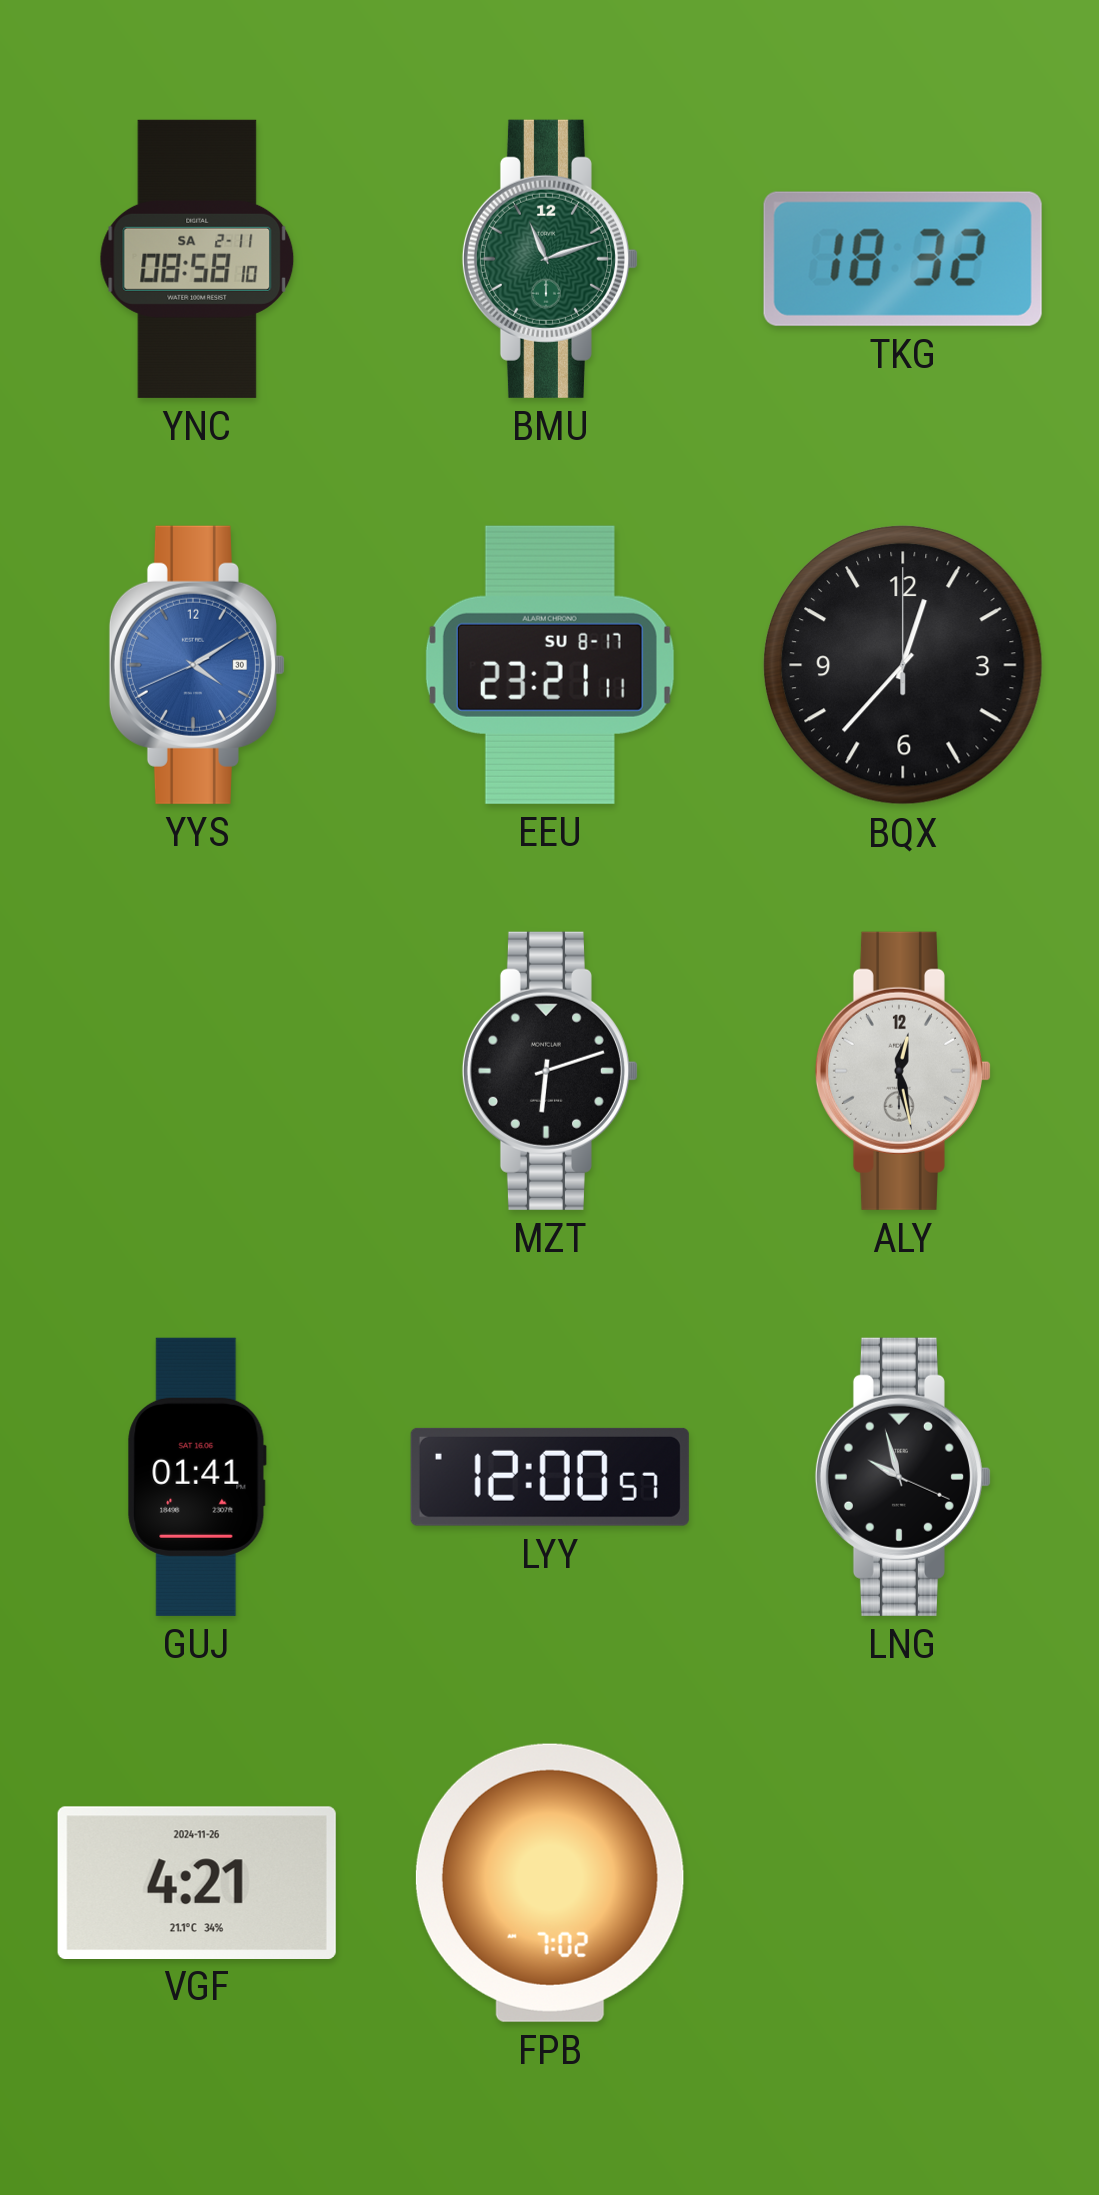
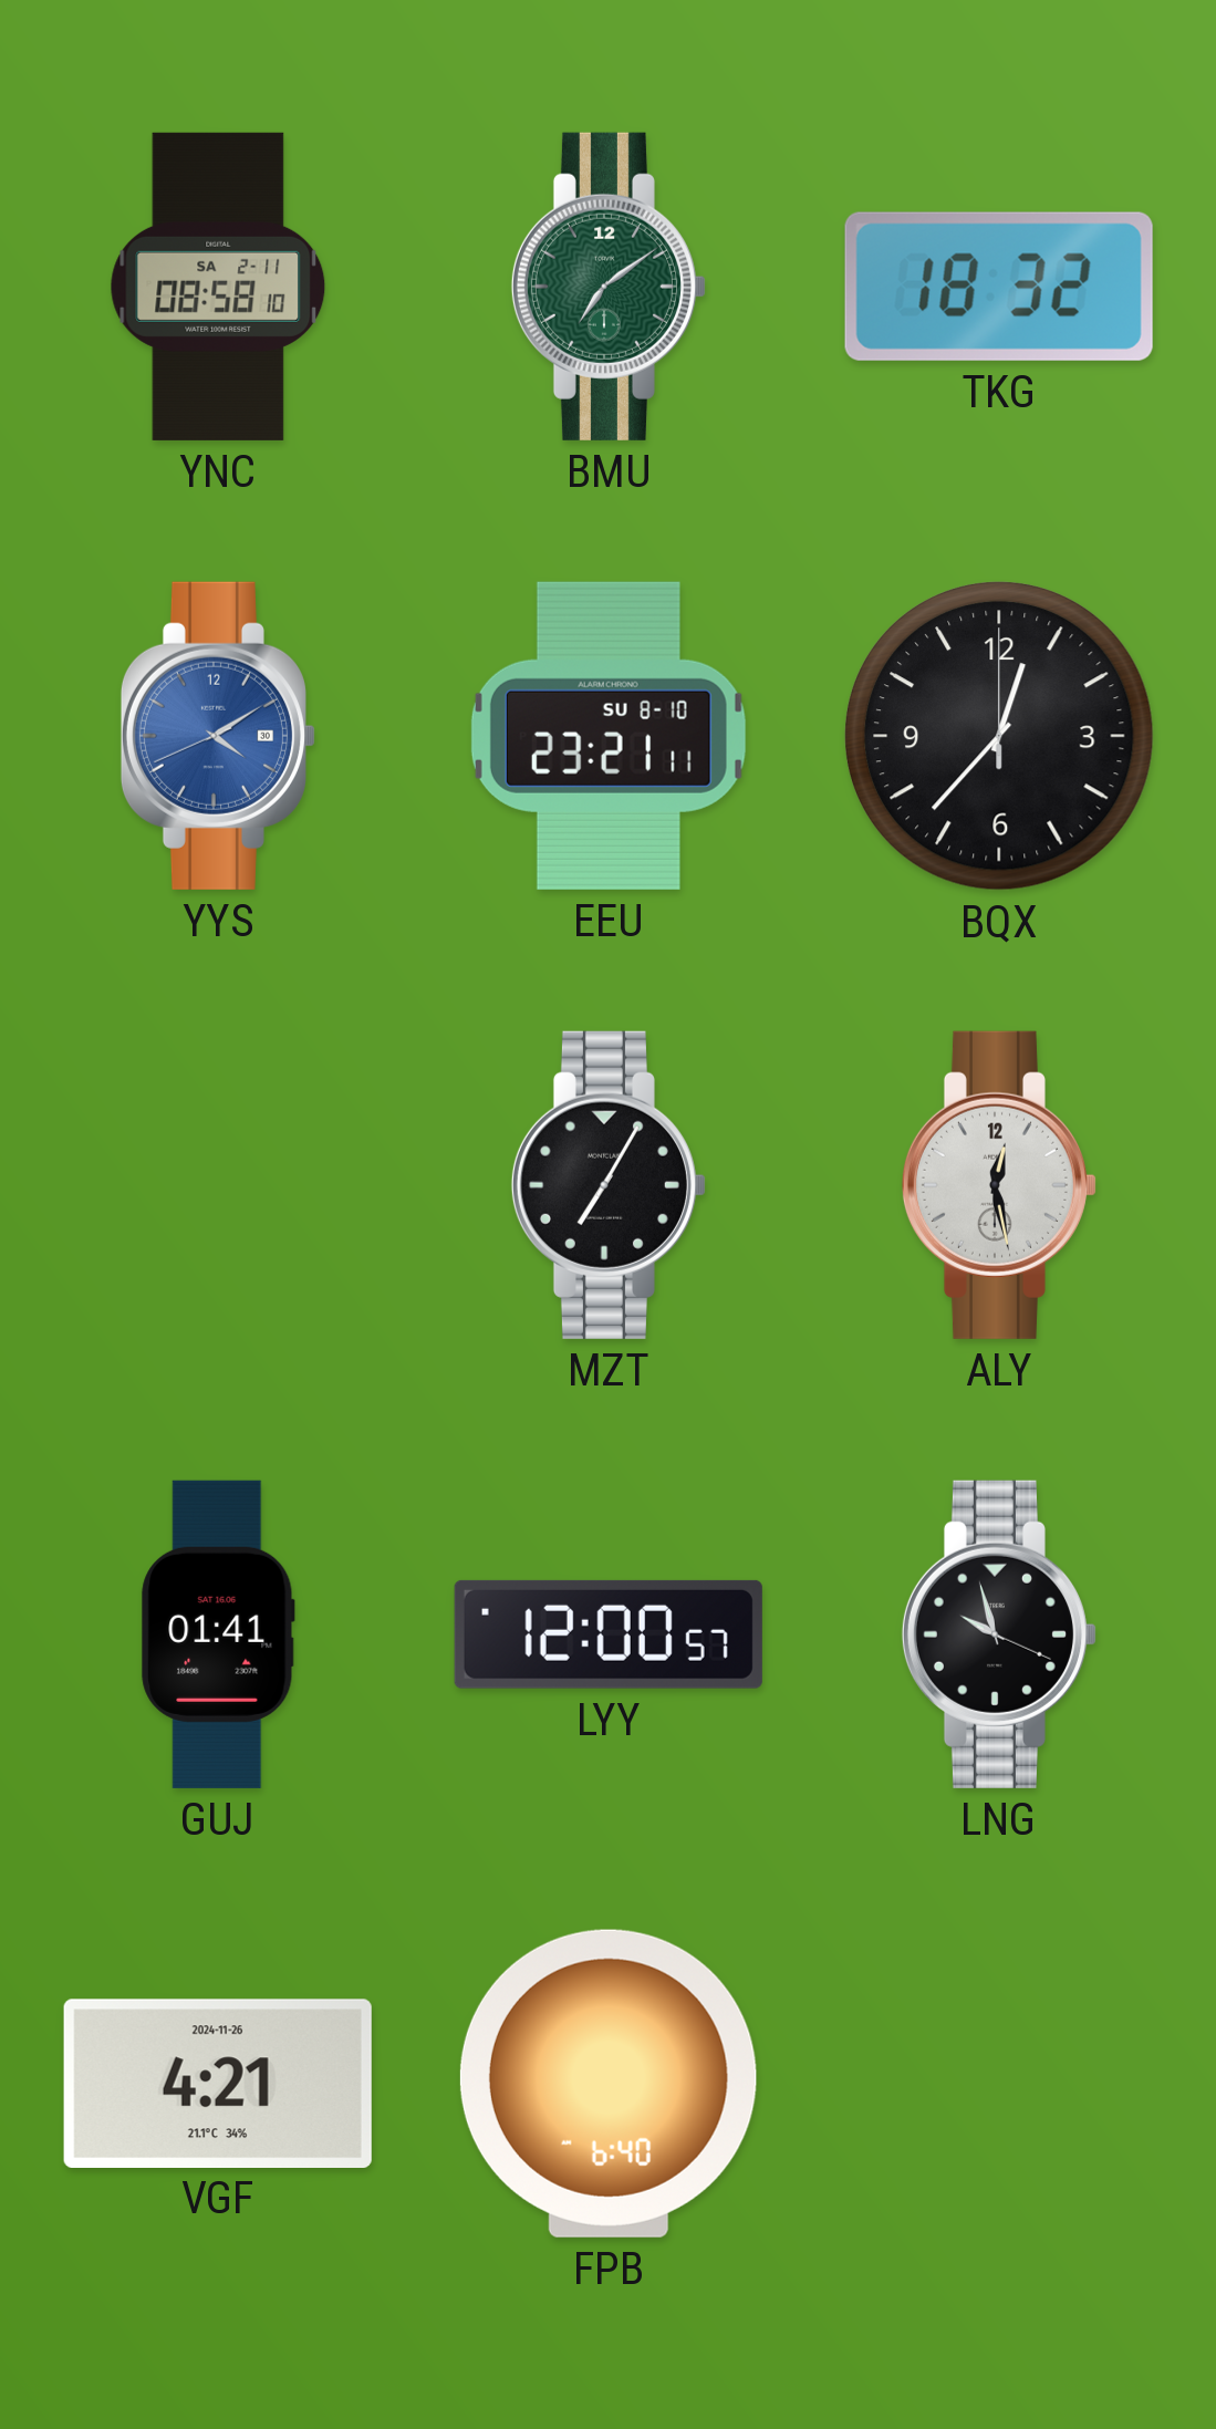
BMU: 11:12 -> 7:09
EEU date: SU 8-17 -> SU 8-10
MZT: 6:12 -> 7:05
FPB: 7:02 -> 6:40
